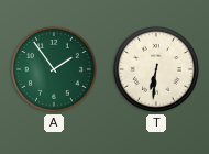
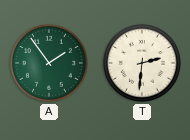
T: 6:31 -> 2:31
